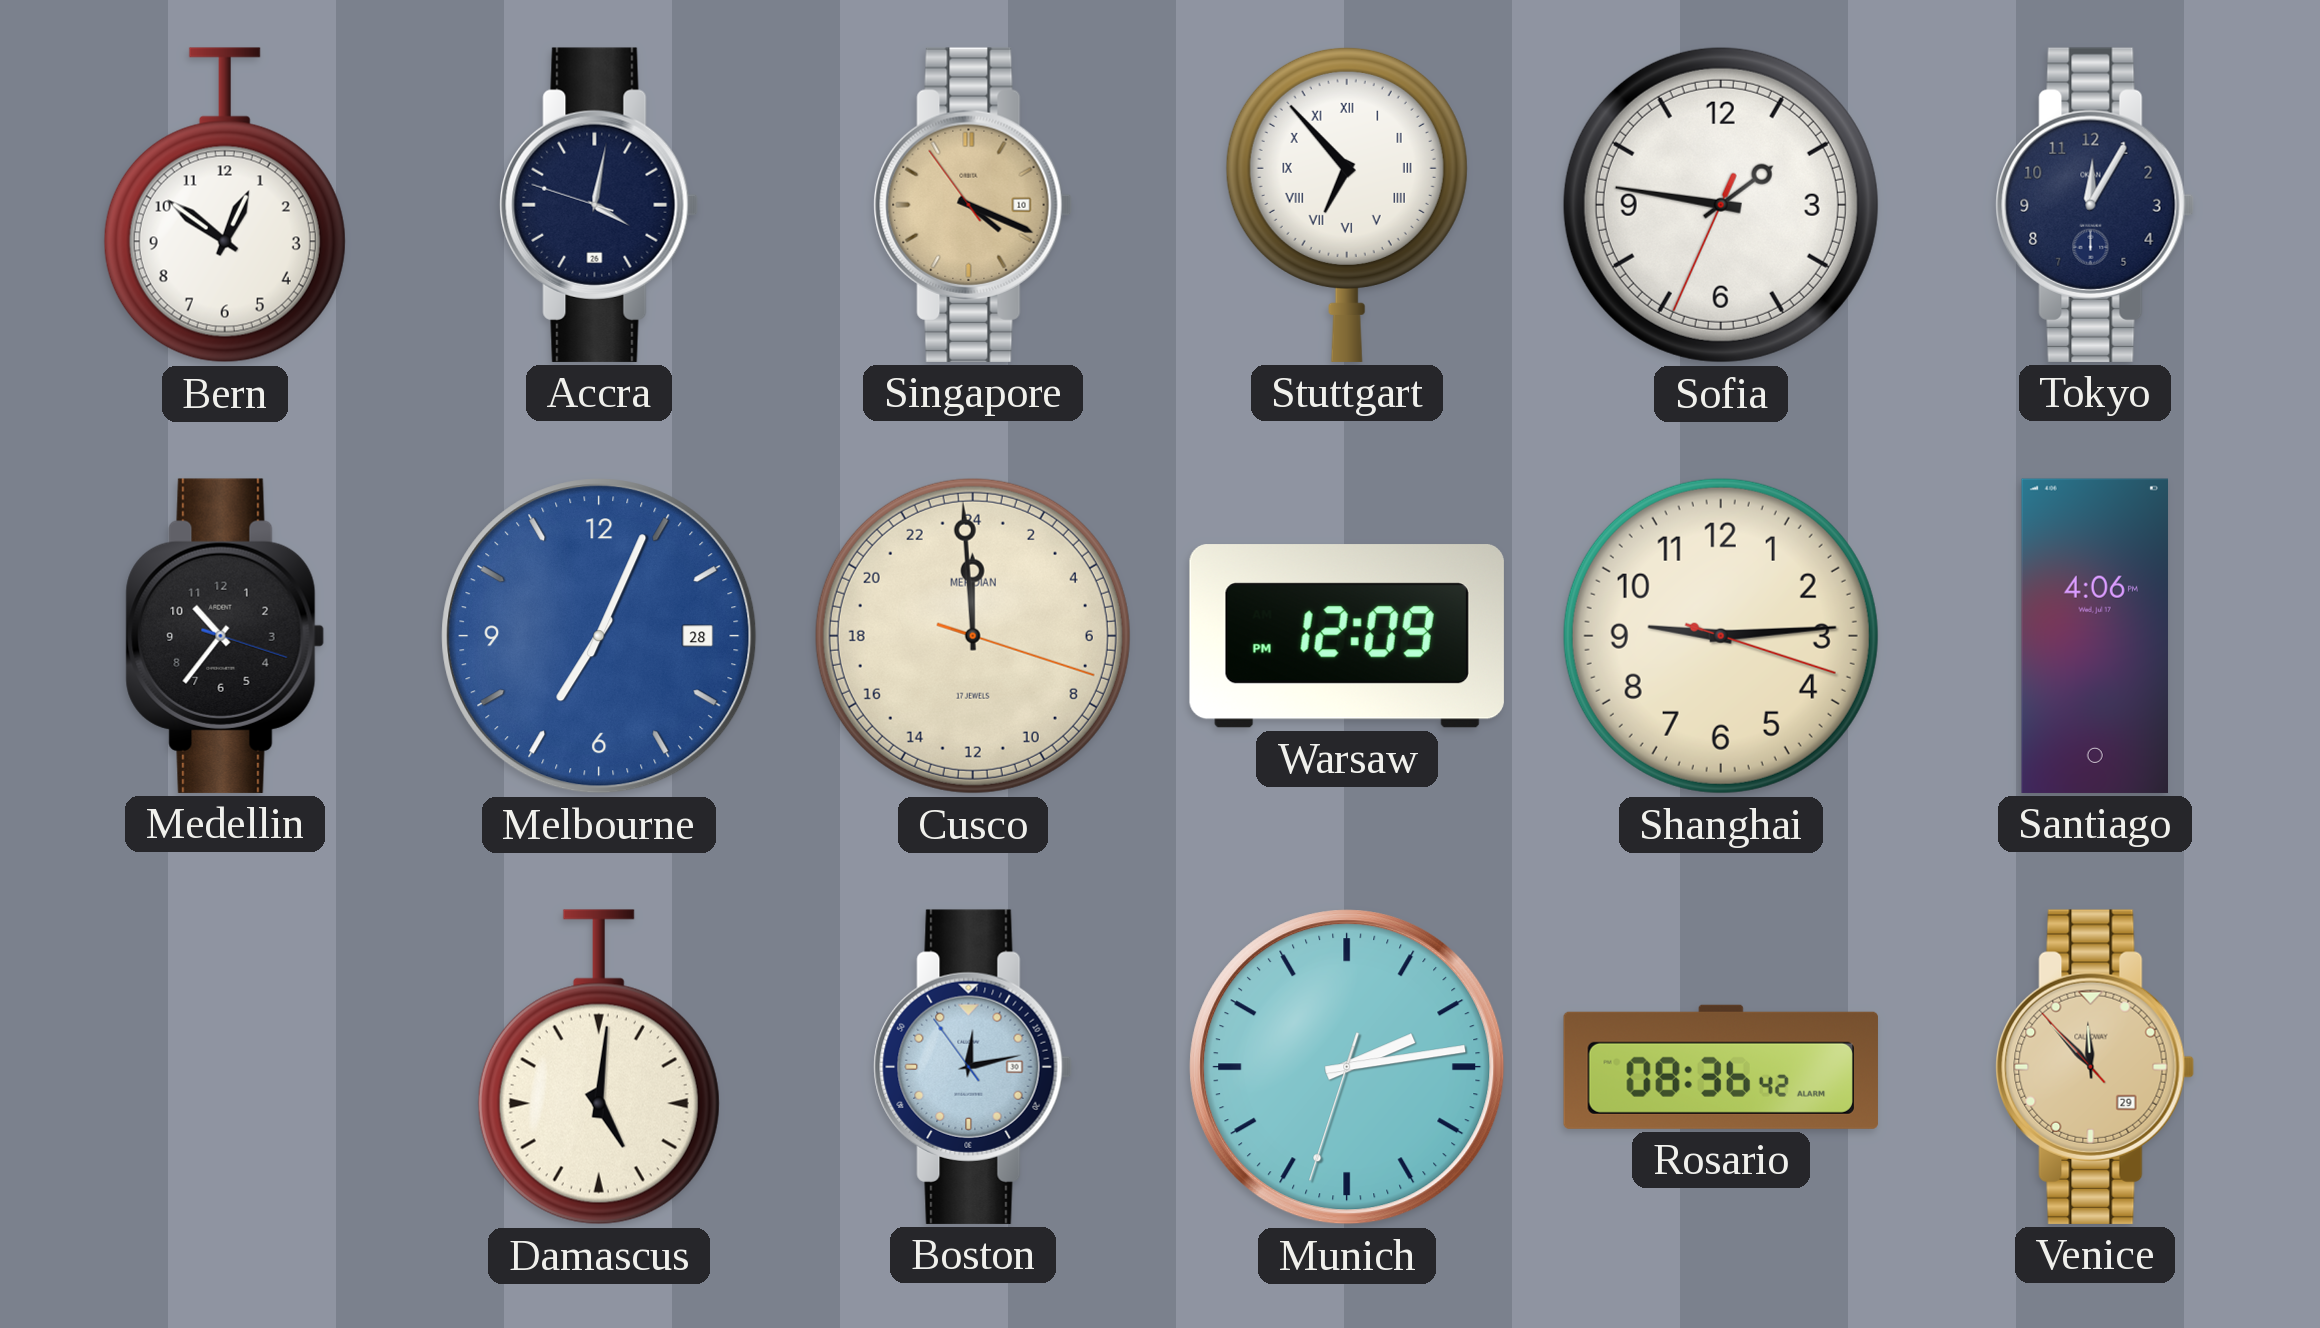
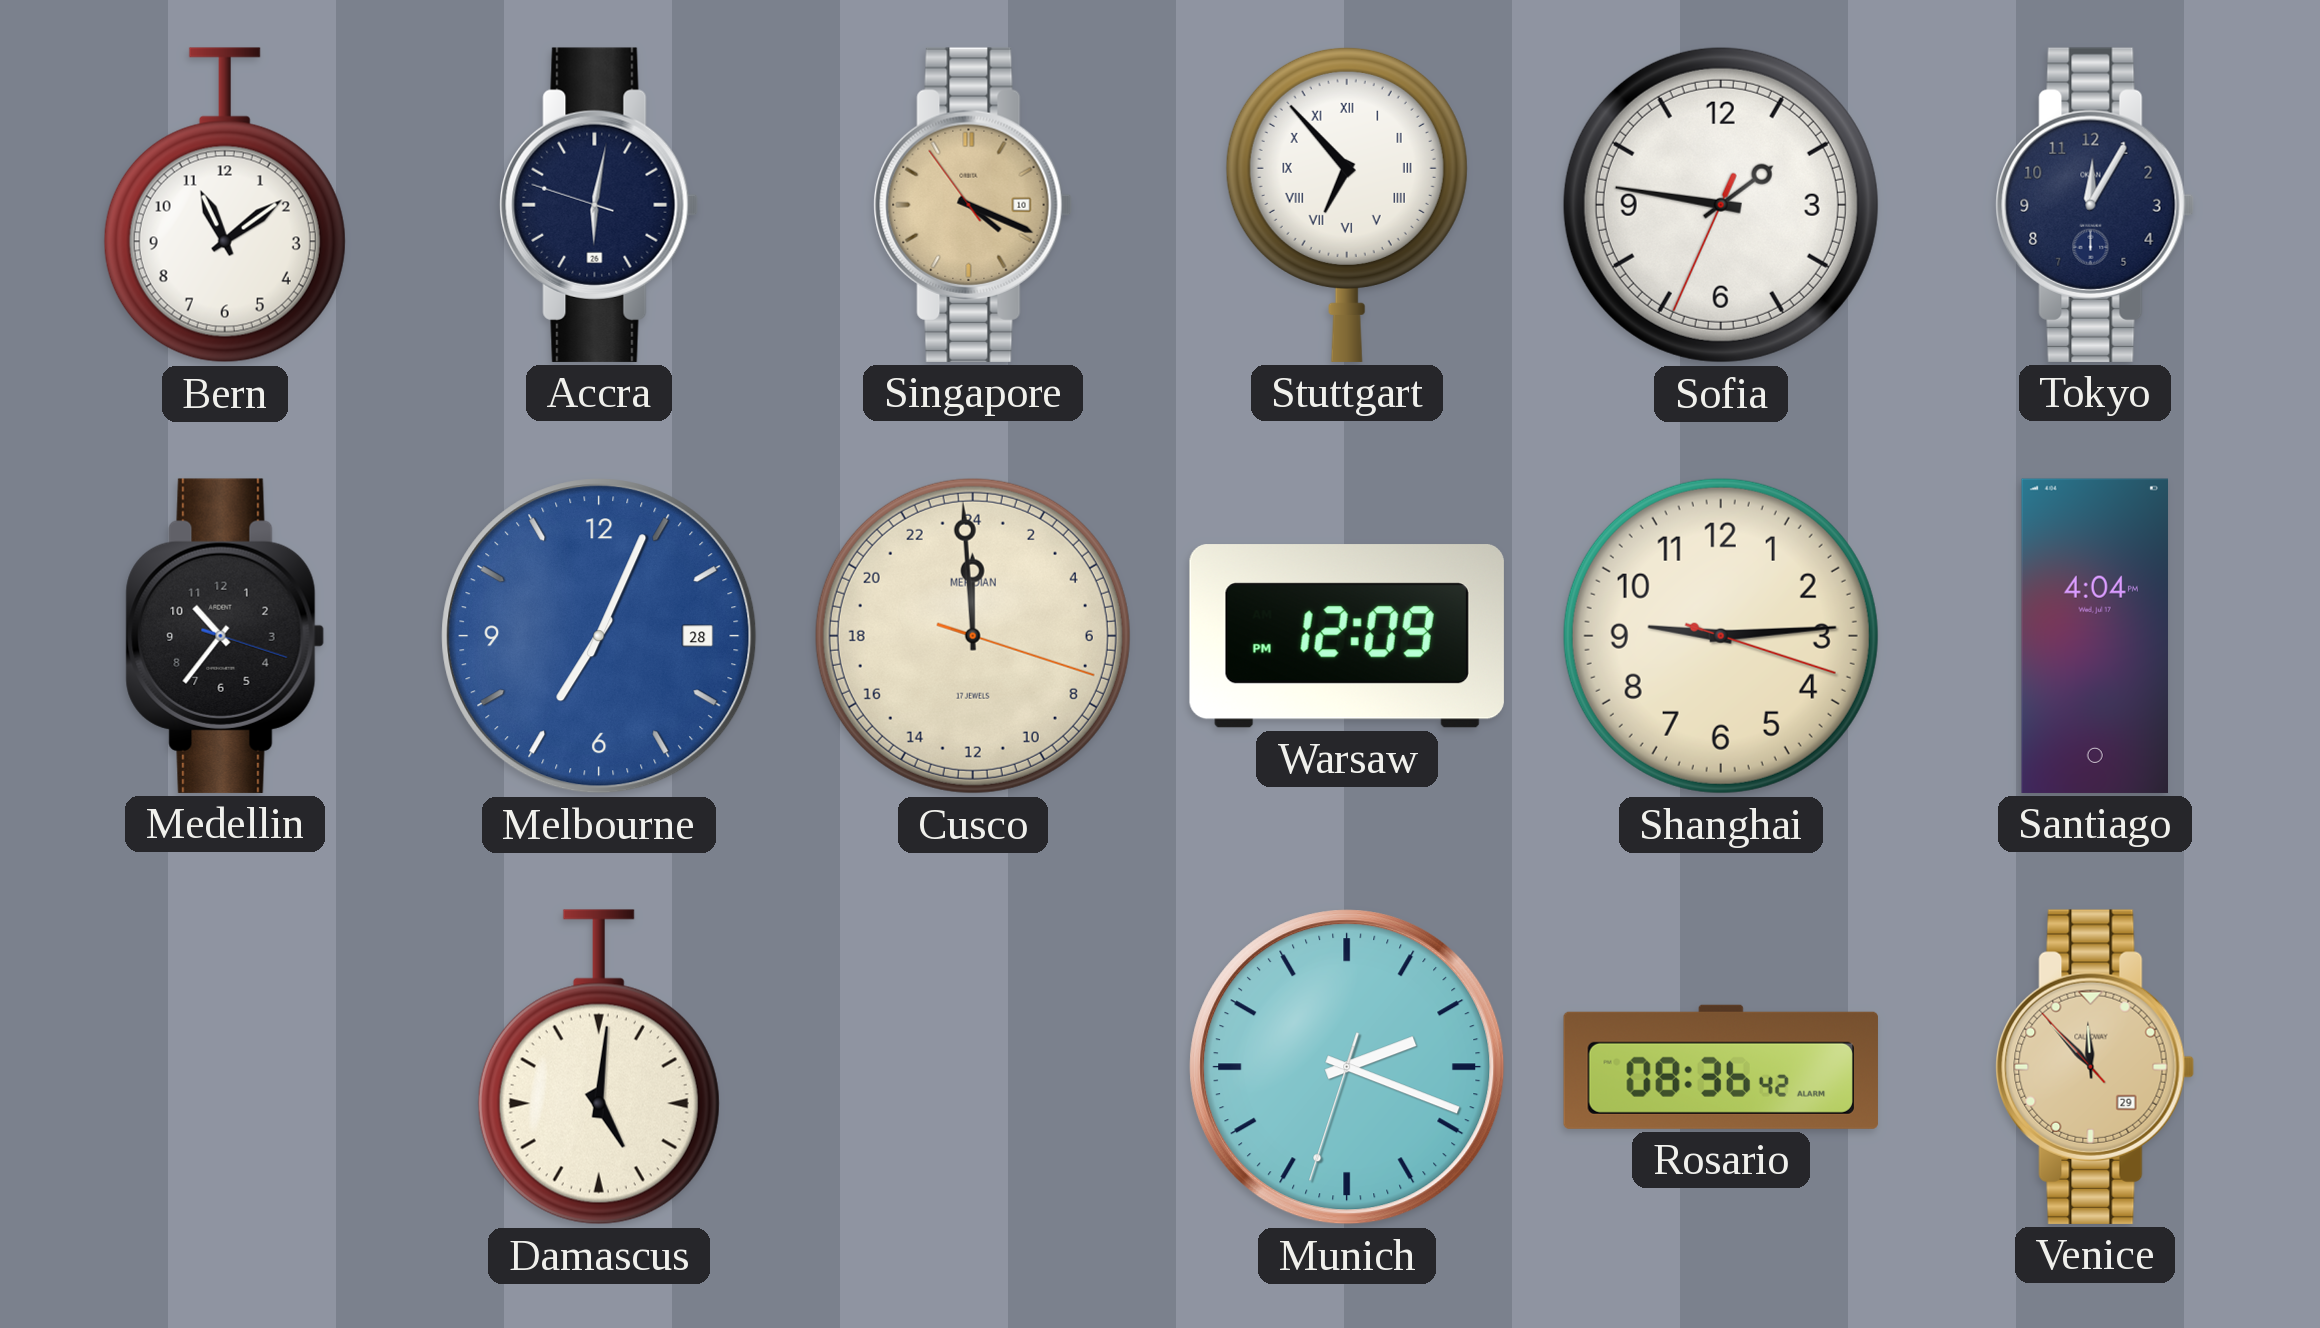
Bern: 12:51 -> 11:09
Accra: 4:01 -> 6:01
Santiago: 4:06 -> 4:04
Boston: 12:12 -> none
Munich: 2:13 -> 2:18
